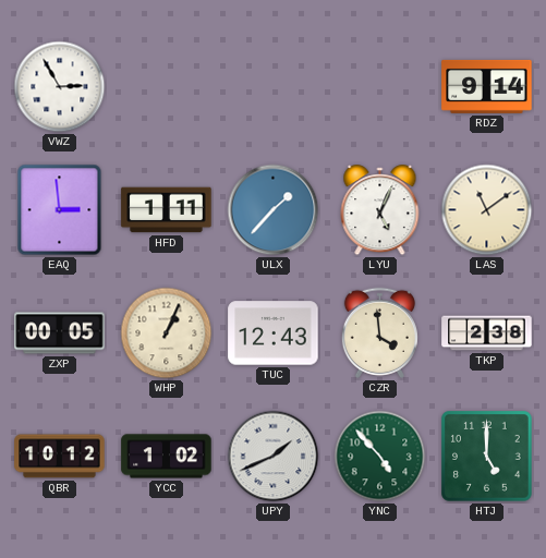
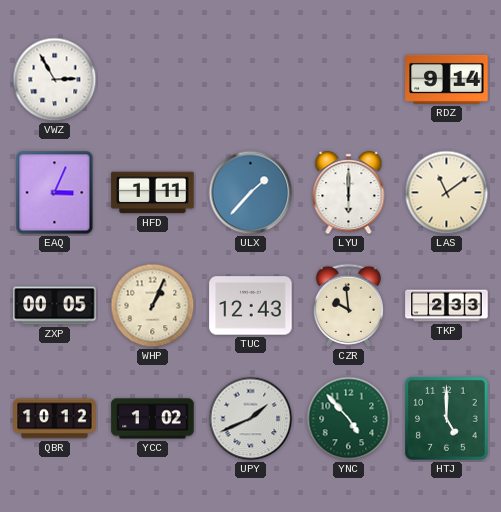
EAQ: 2:59 -> 3:04
LYU: 5:04 -> 6:00
CZR: 3:59 -> 9:59
TKP: 2:38 -> 2:33
